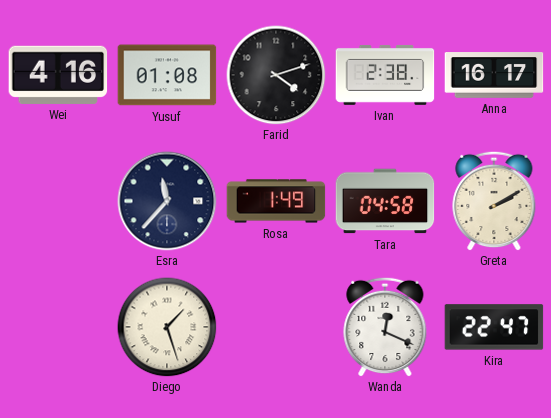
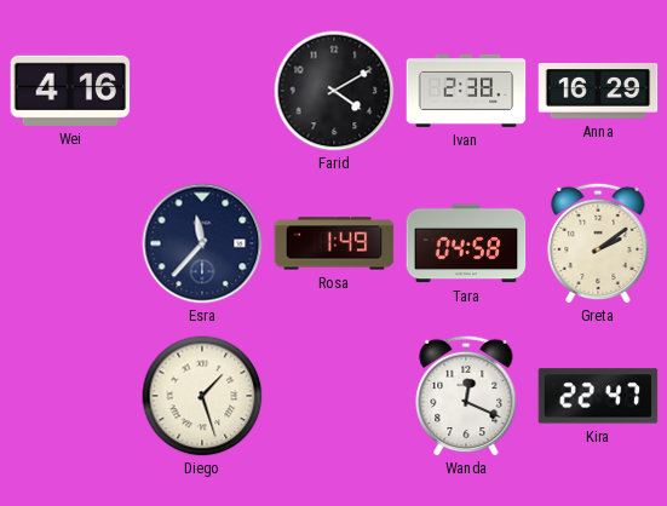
Yusuf: 01:08 -> none
Farid: 4:12 -> 4:10
Anna: 16:17 -> 16:29
Greta: 2:10 -> 2:09
